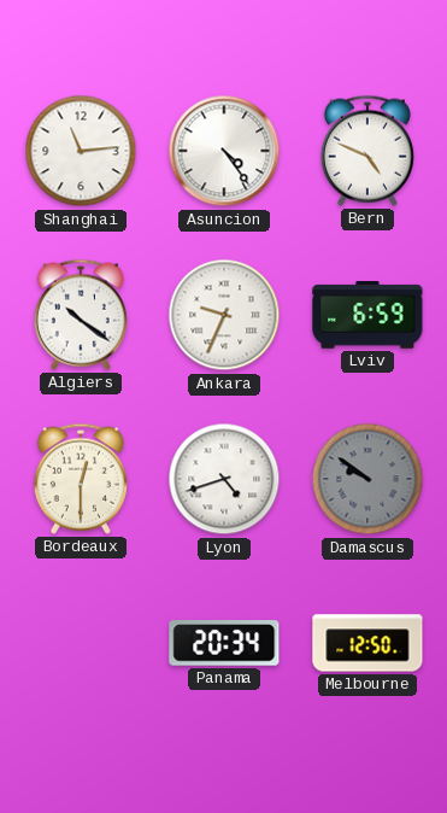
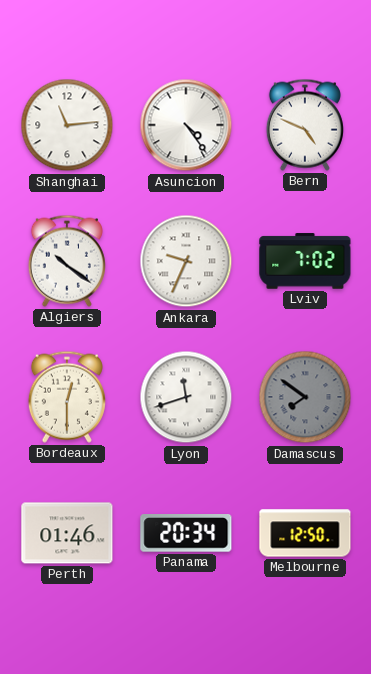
Lviv: 6:59 -> 7:02
Lyon: 4:42 -> 11:42
Damascus: 9:51 -> 7:51
Perth: none -> 01:46
